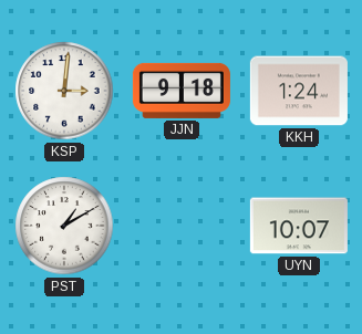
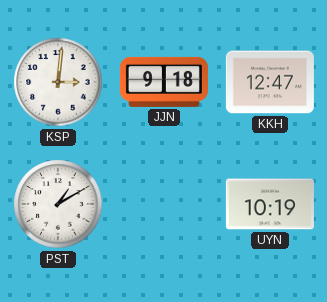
KKH: 1:24 -> 12:47
UYN: 10:07 -> 10:19
